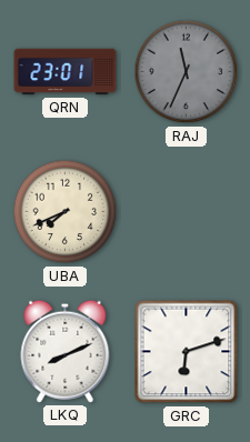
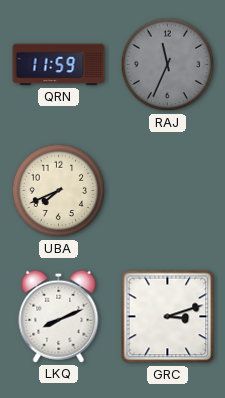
QRN: 23:01 -> 11:59
GRC: 6:12 -> 3:12
